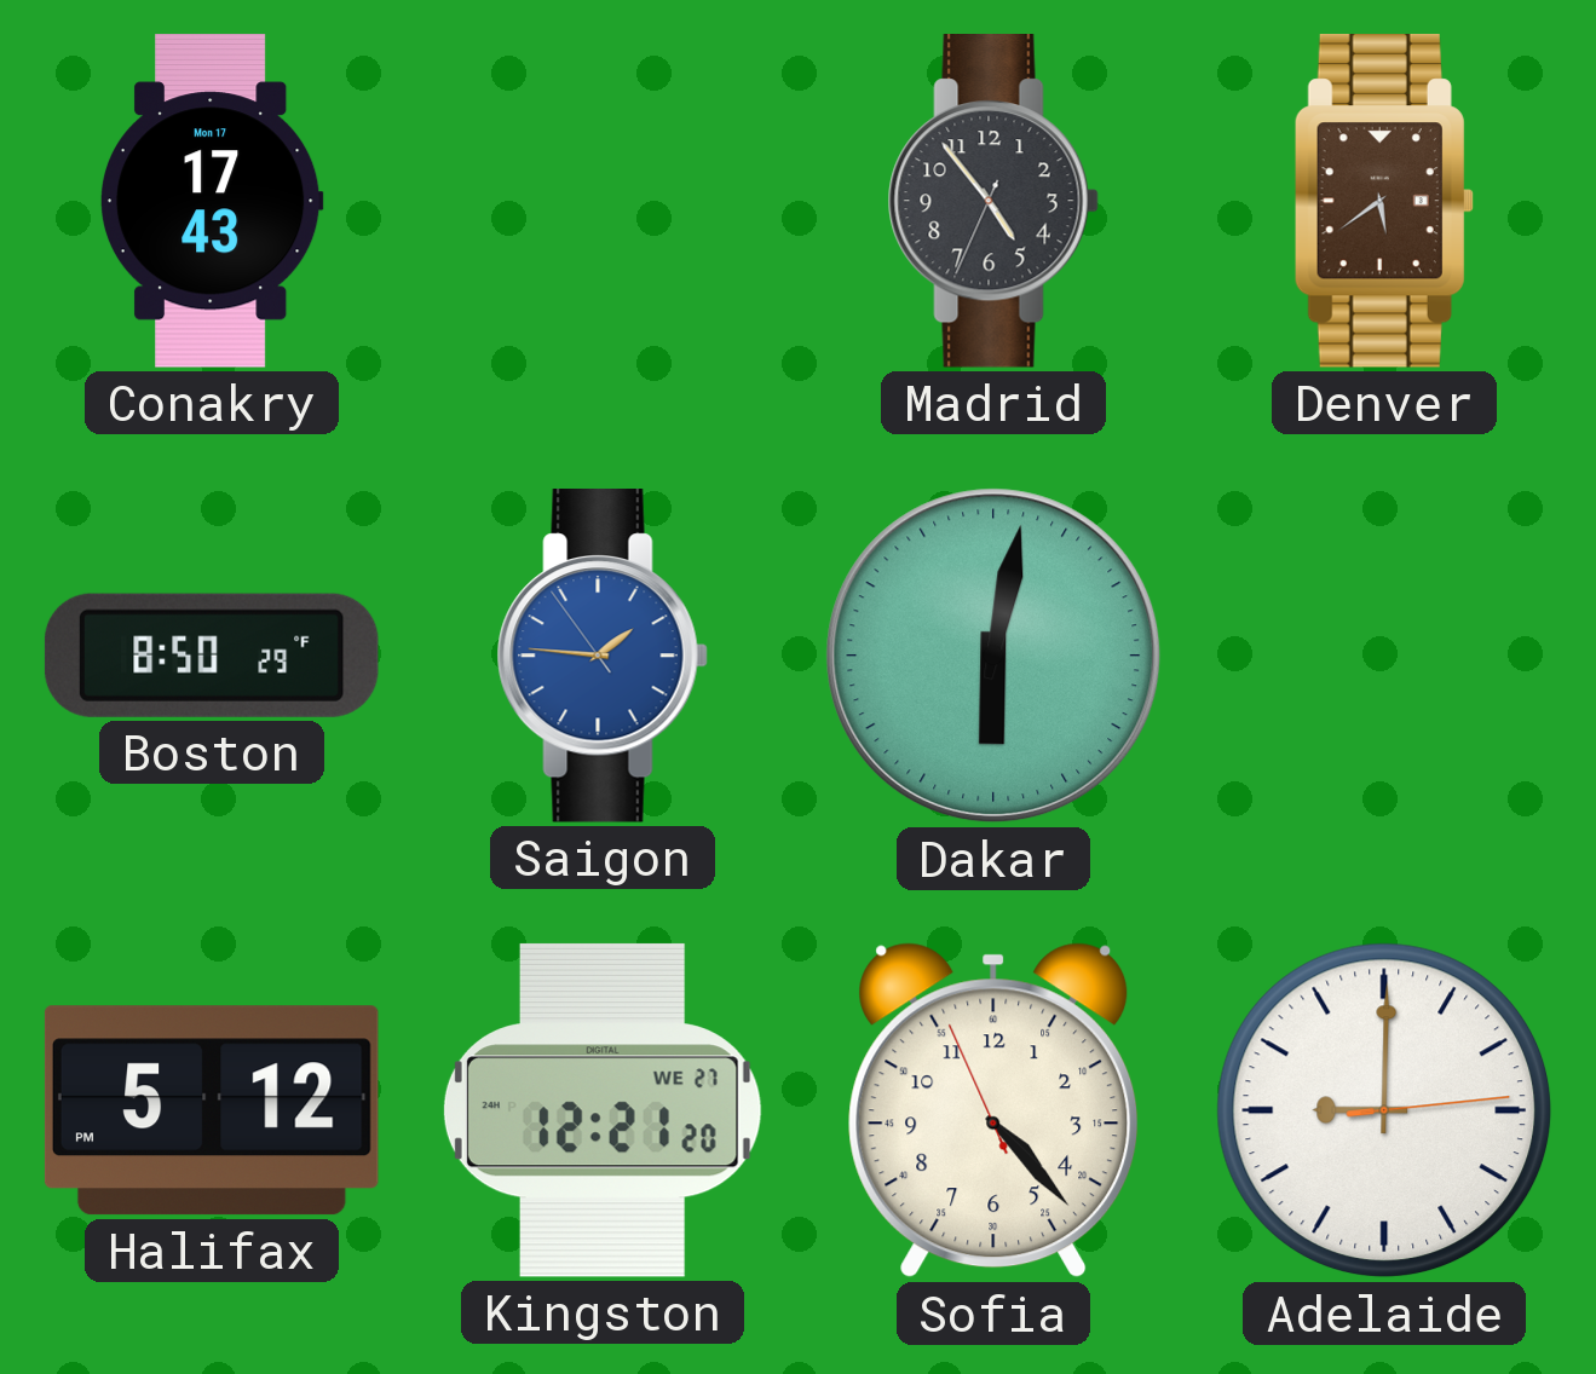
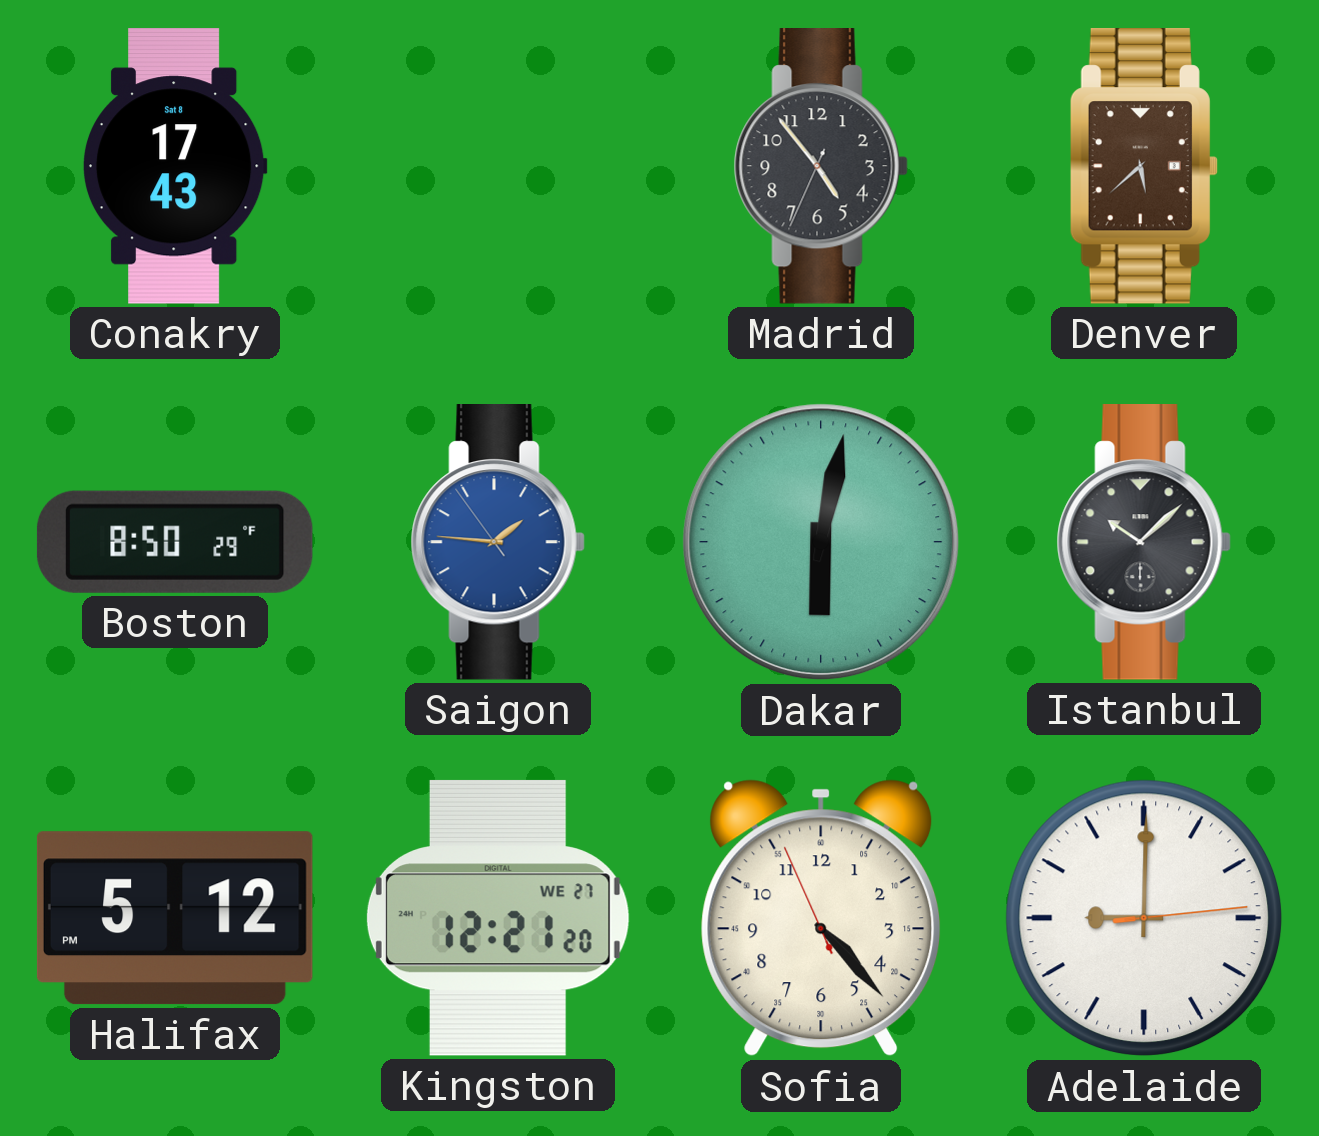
Conakry date: Mon 17 -> Sat 8
Denver: 5:39 -> 5:38
Istanbul: none -> 10:08
